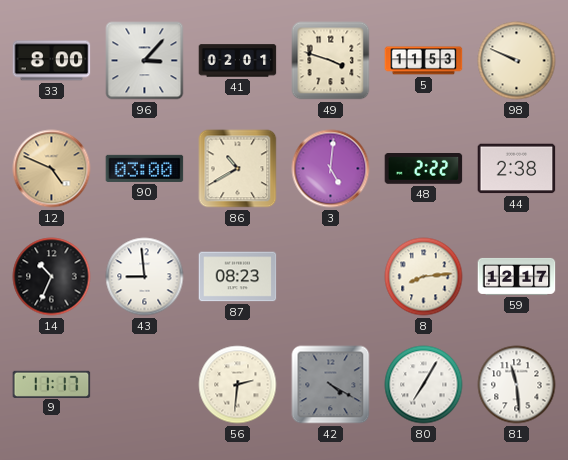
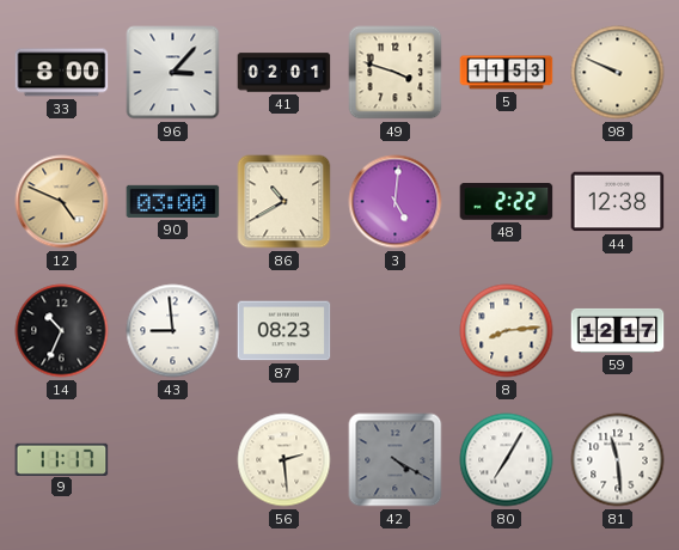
44: 2:38 -> 12:38
56: 2:31 -> 2:29
